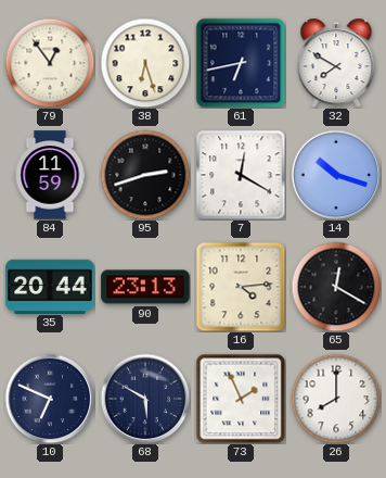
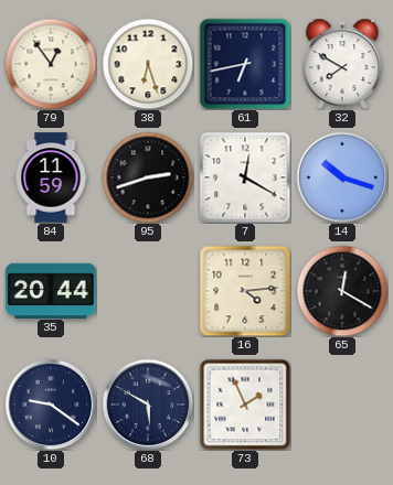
90: 23:13 -> none
10: 6:49 -> 9:21
26: 8:00 -> none
